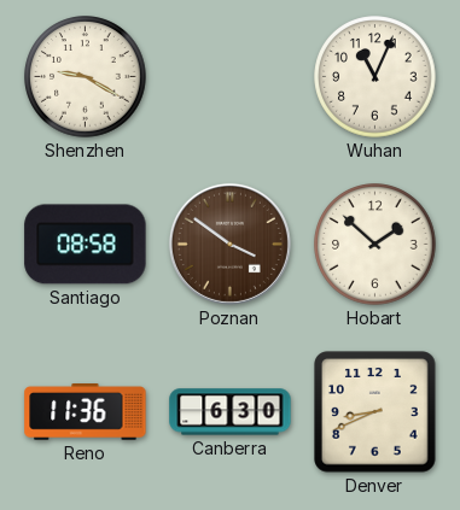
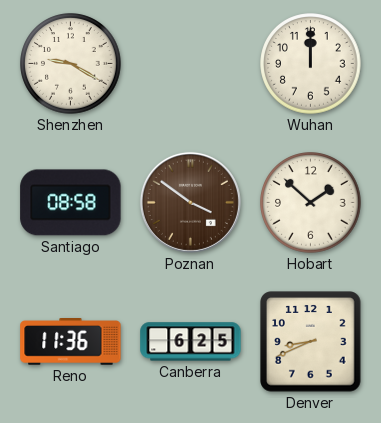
Wuhan: 11:04 -> 12:00
Canberra: 6:30 -> 6:25
